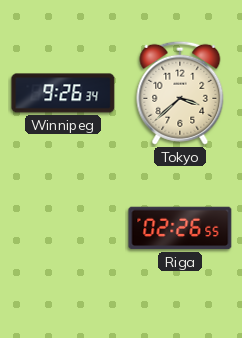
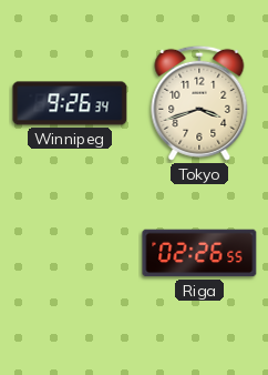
Tokyo: 3:38 -> 3:42
